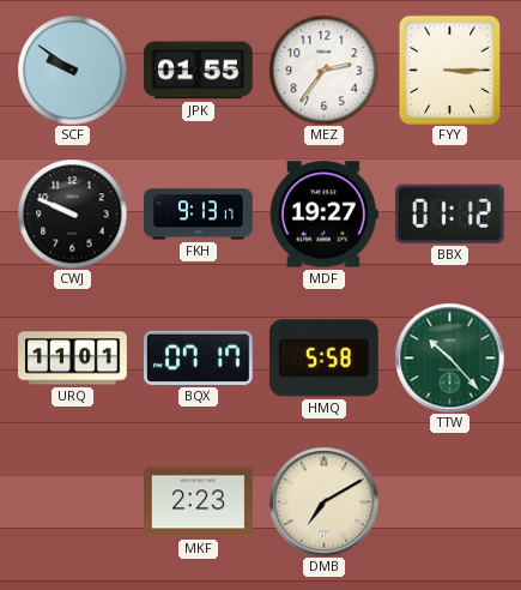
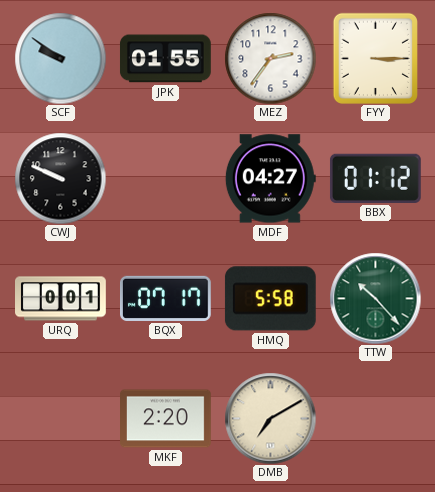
FKH: 9:13 -> none
MDF: 19:27 -> 04:27
URQ: 11:01 -> 0:01
MKF: 2:23 -> 2:20
